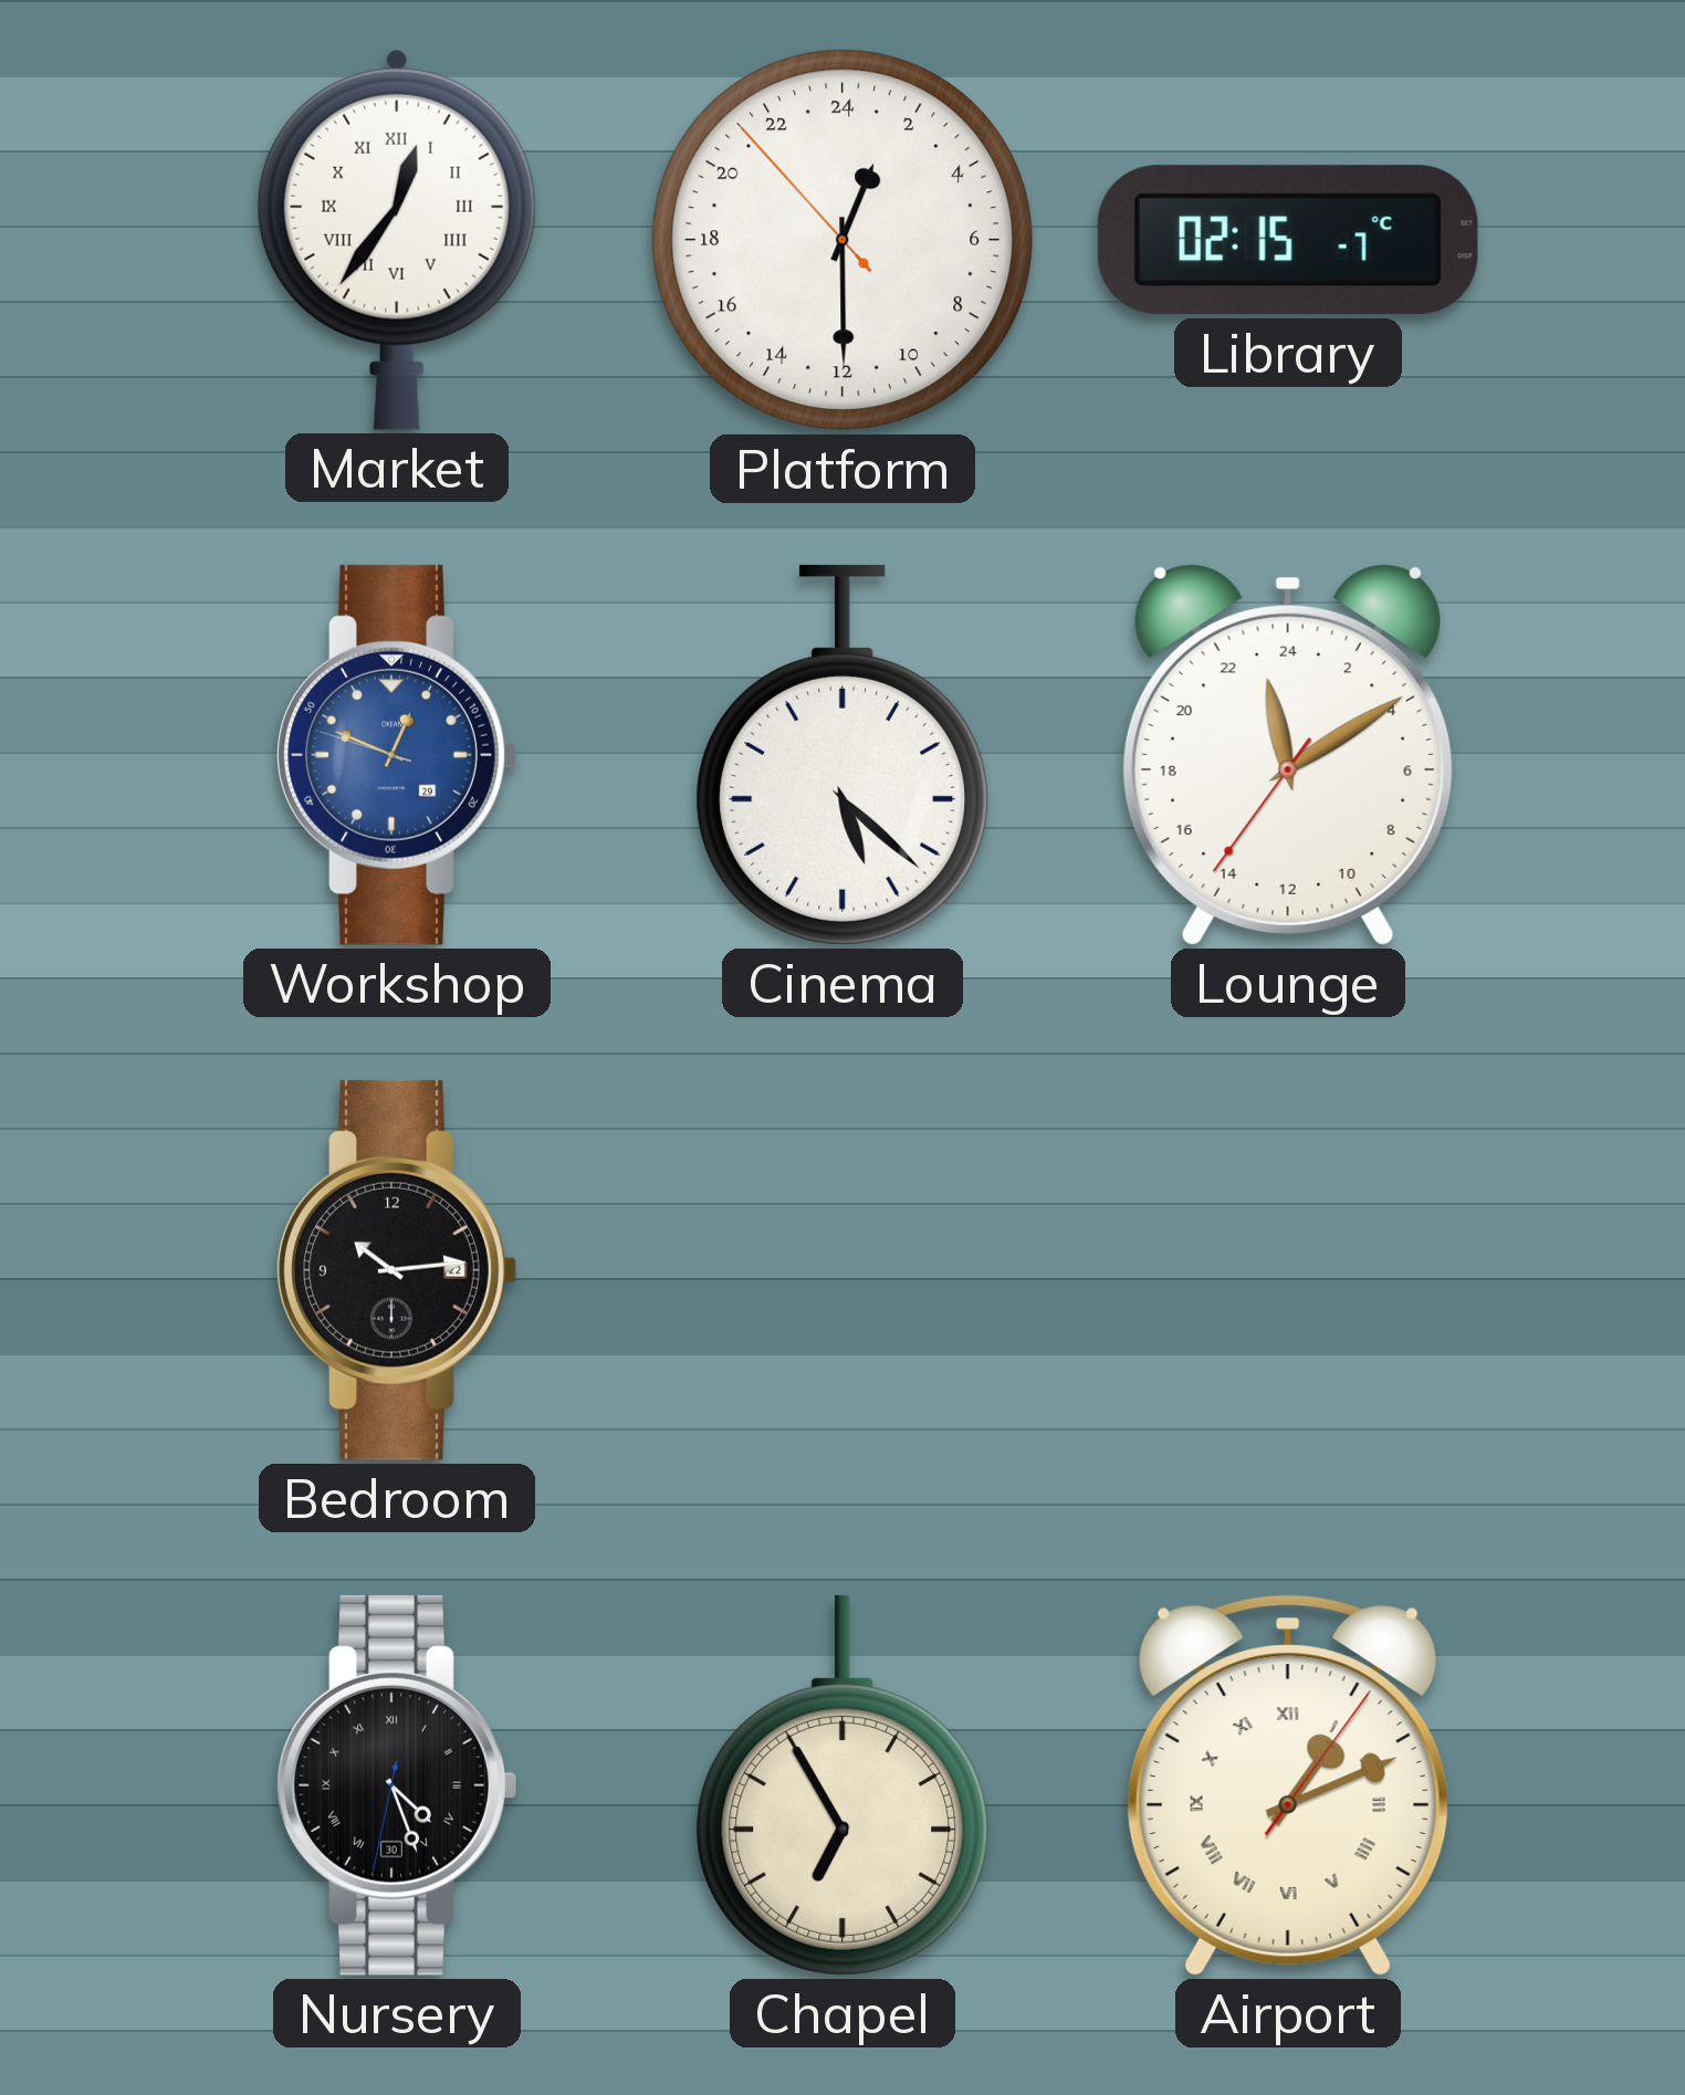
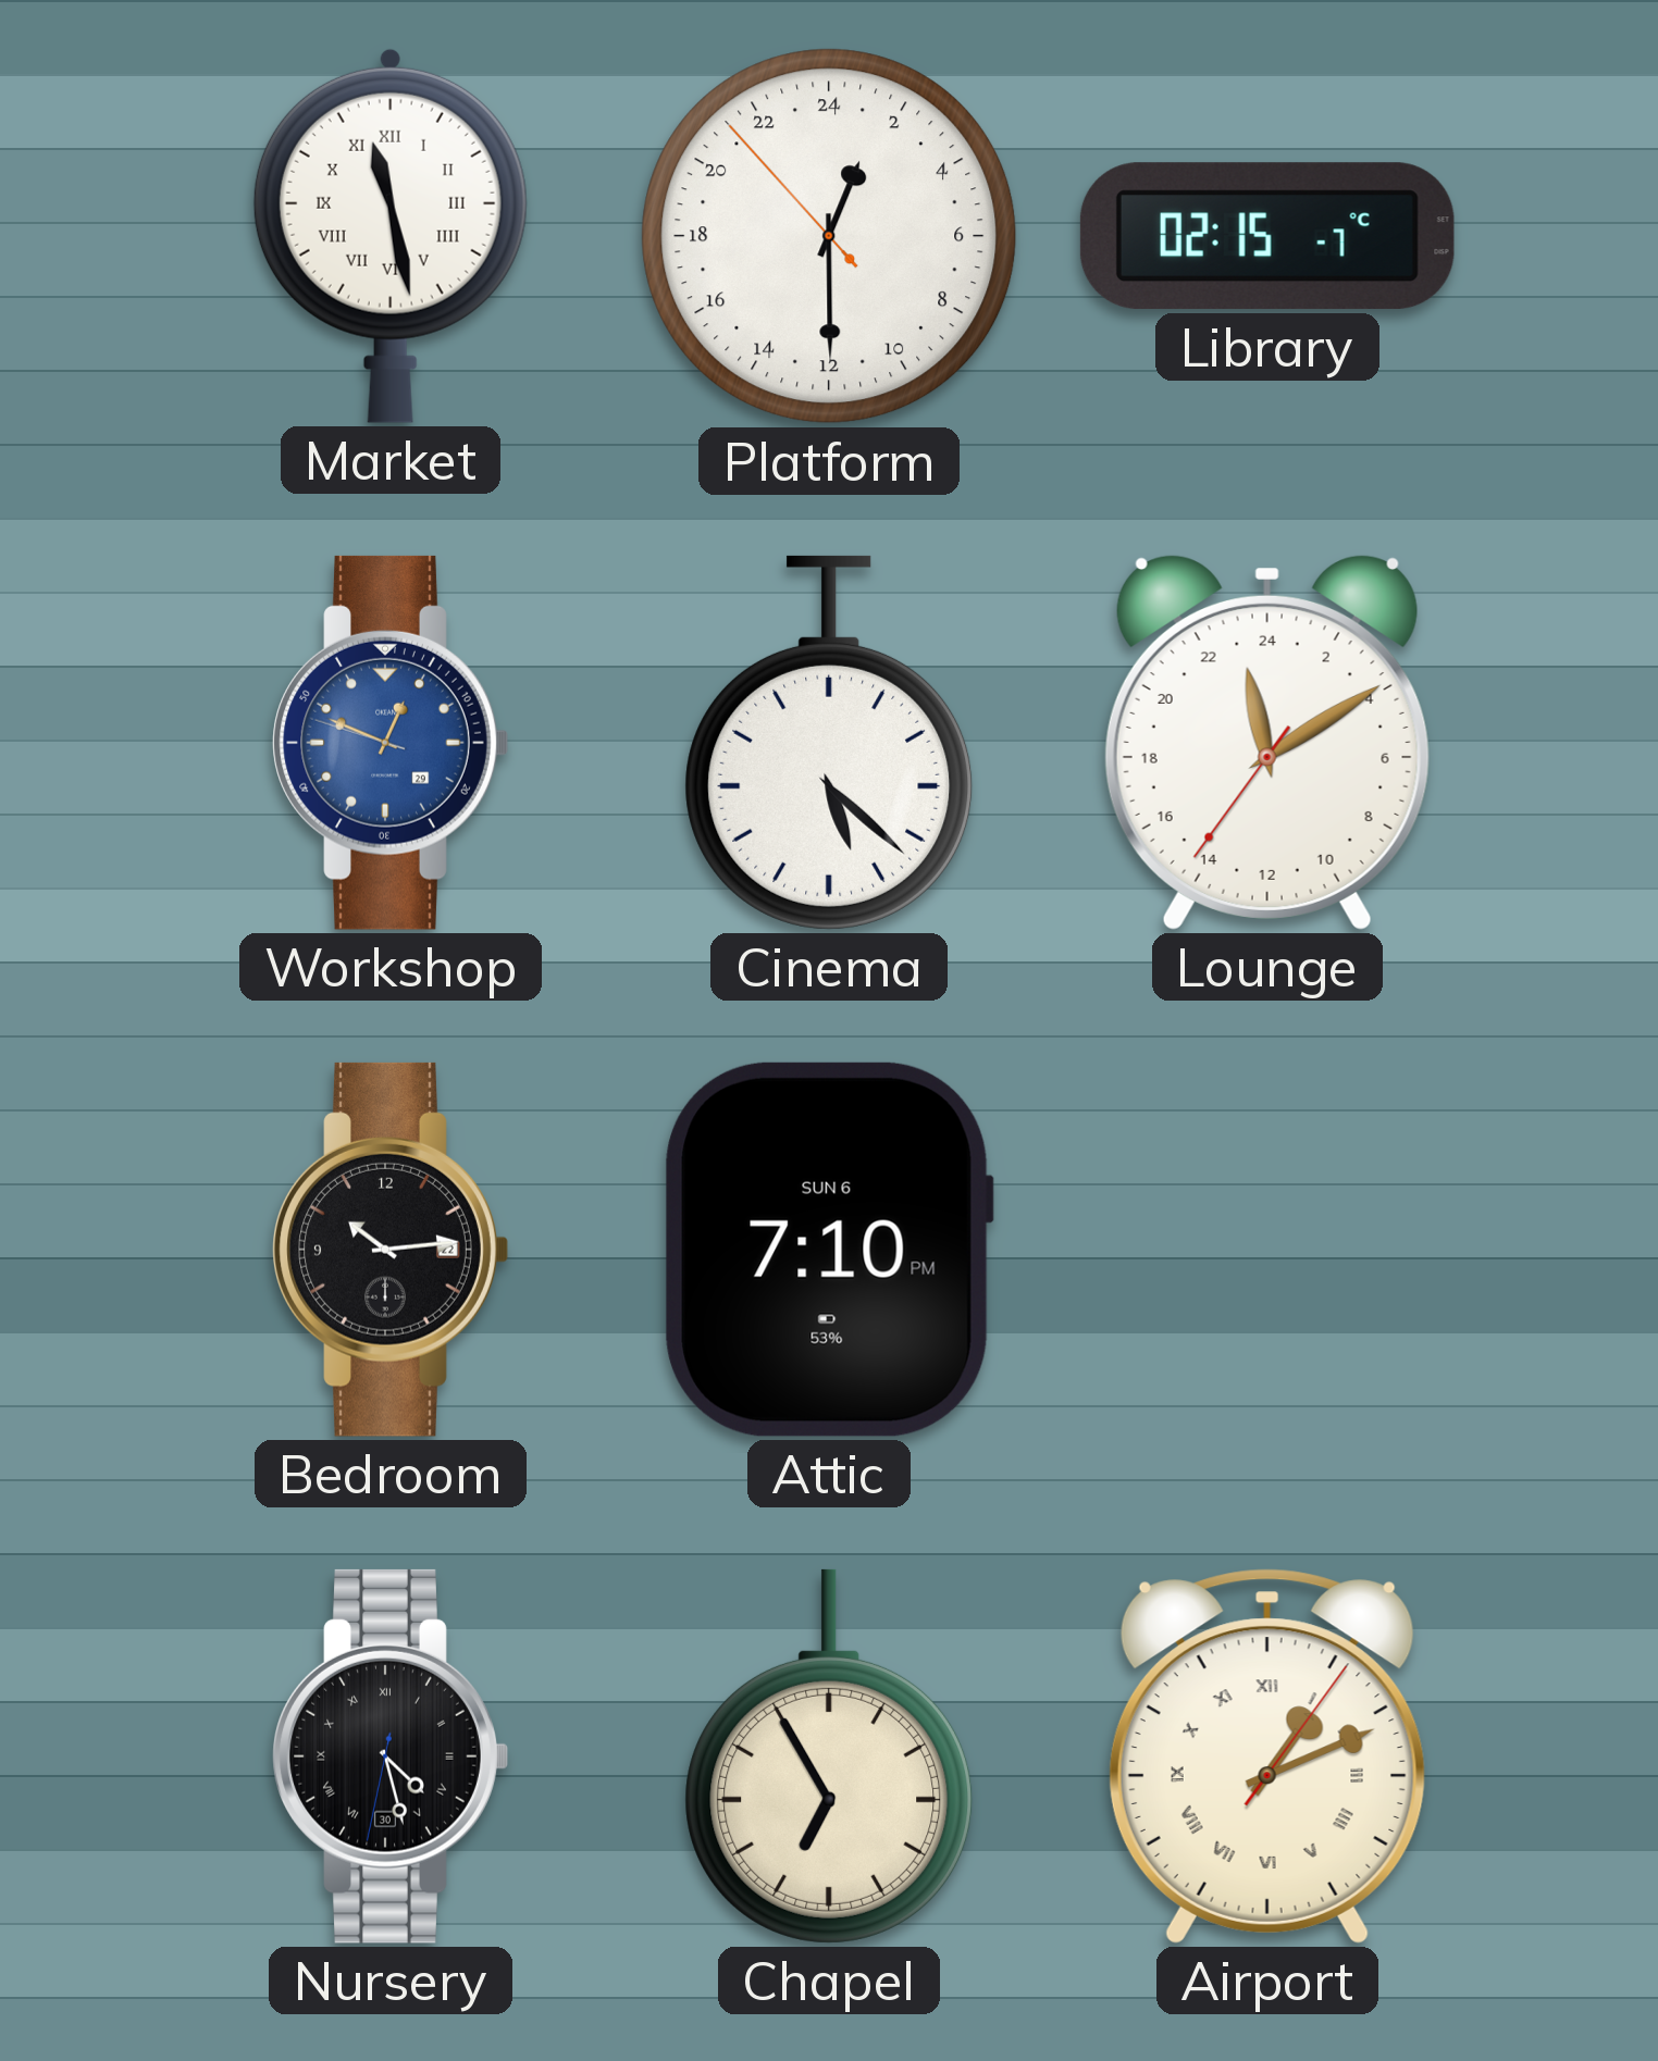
Market: 12:36 -> 11:28
Attic: none -> 7:10
Nursery: 4:26 -> 4:27
